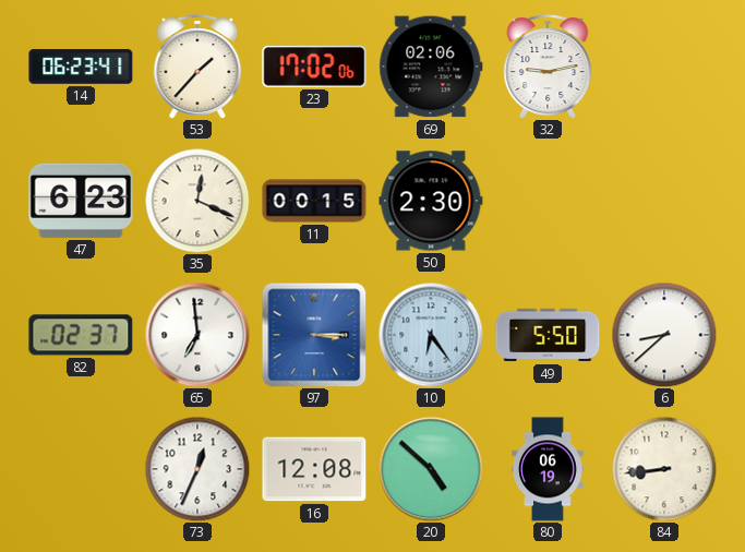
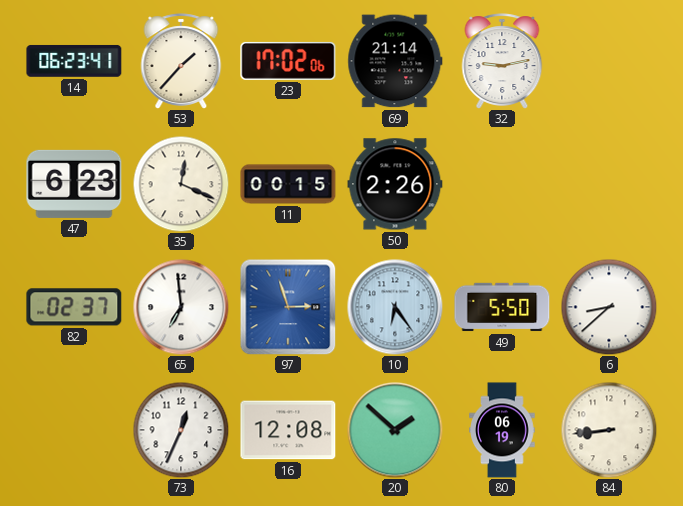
69: 02:06 -> 21:14
50: 2:30 -> 2:26
97: 3:15 -> 2:57
20: 4:52 -> 1:52
